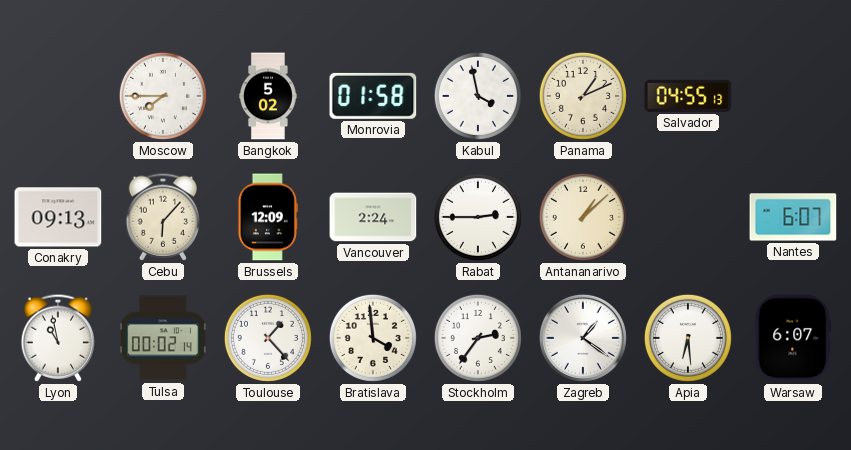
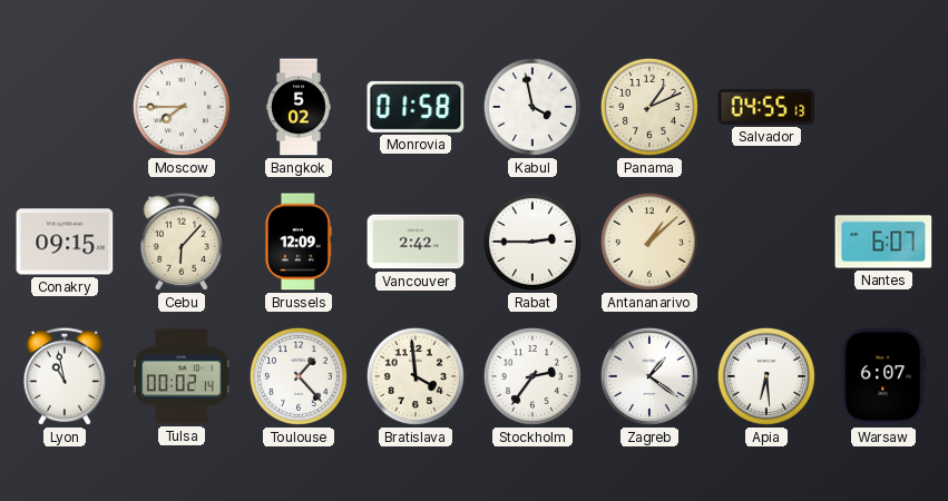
Conakry: 09:13 -> 09:15
Vancouver: 2:24 -> 2:42
